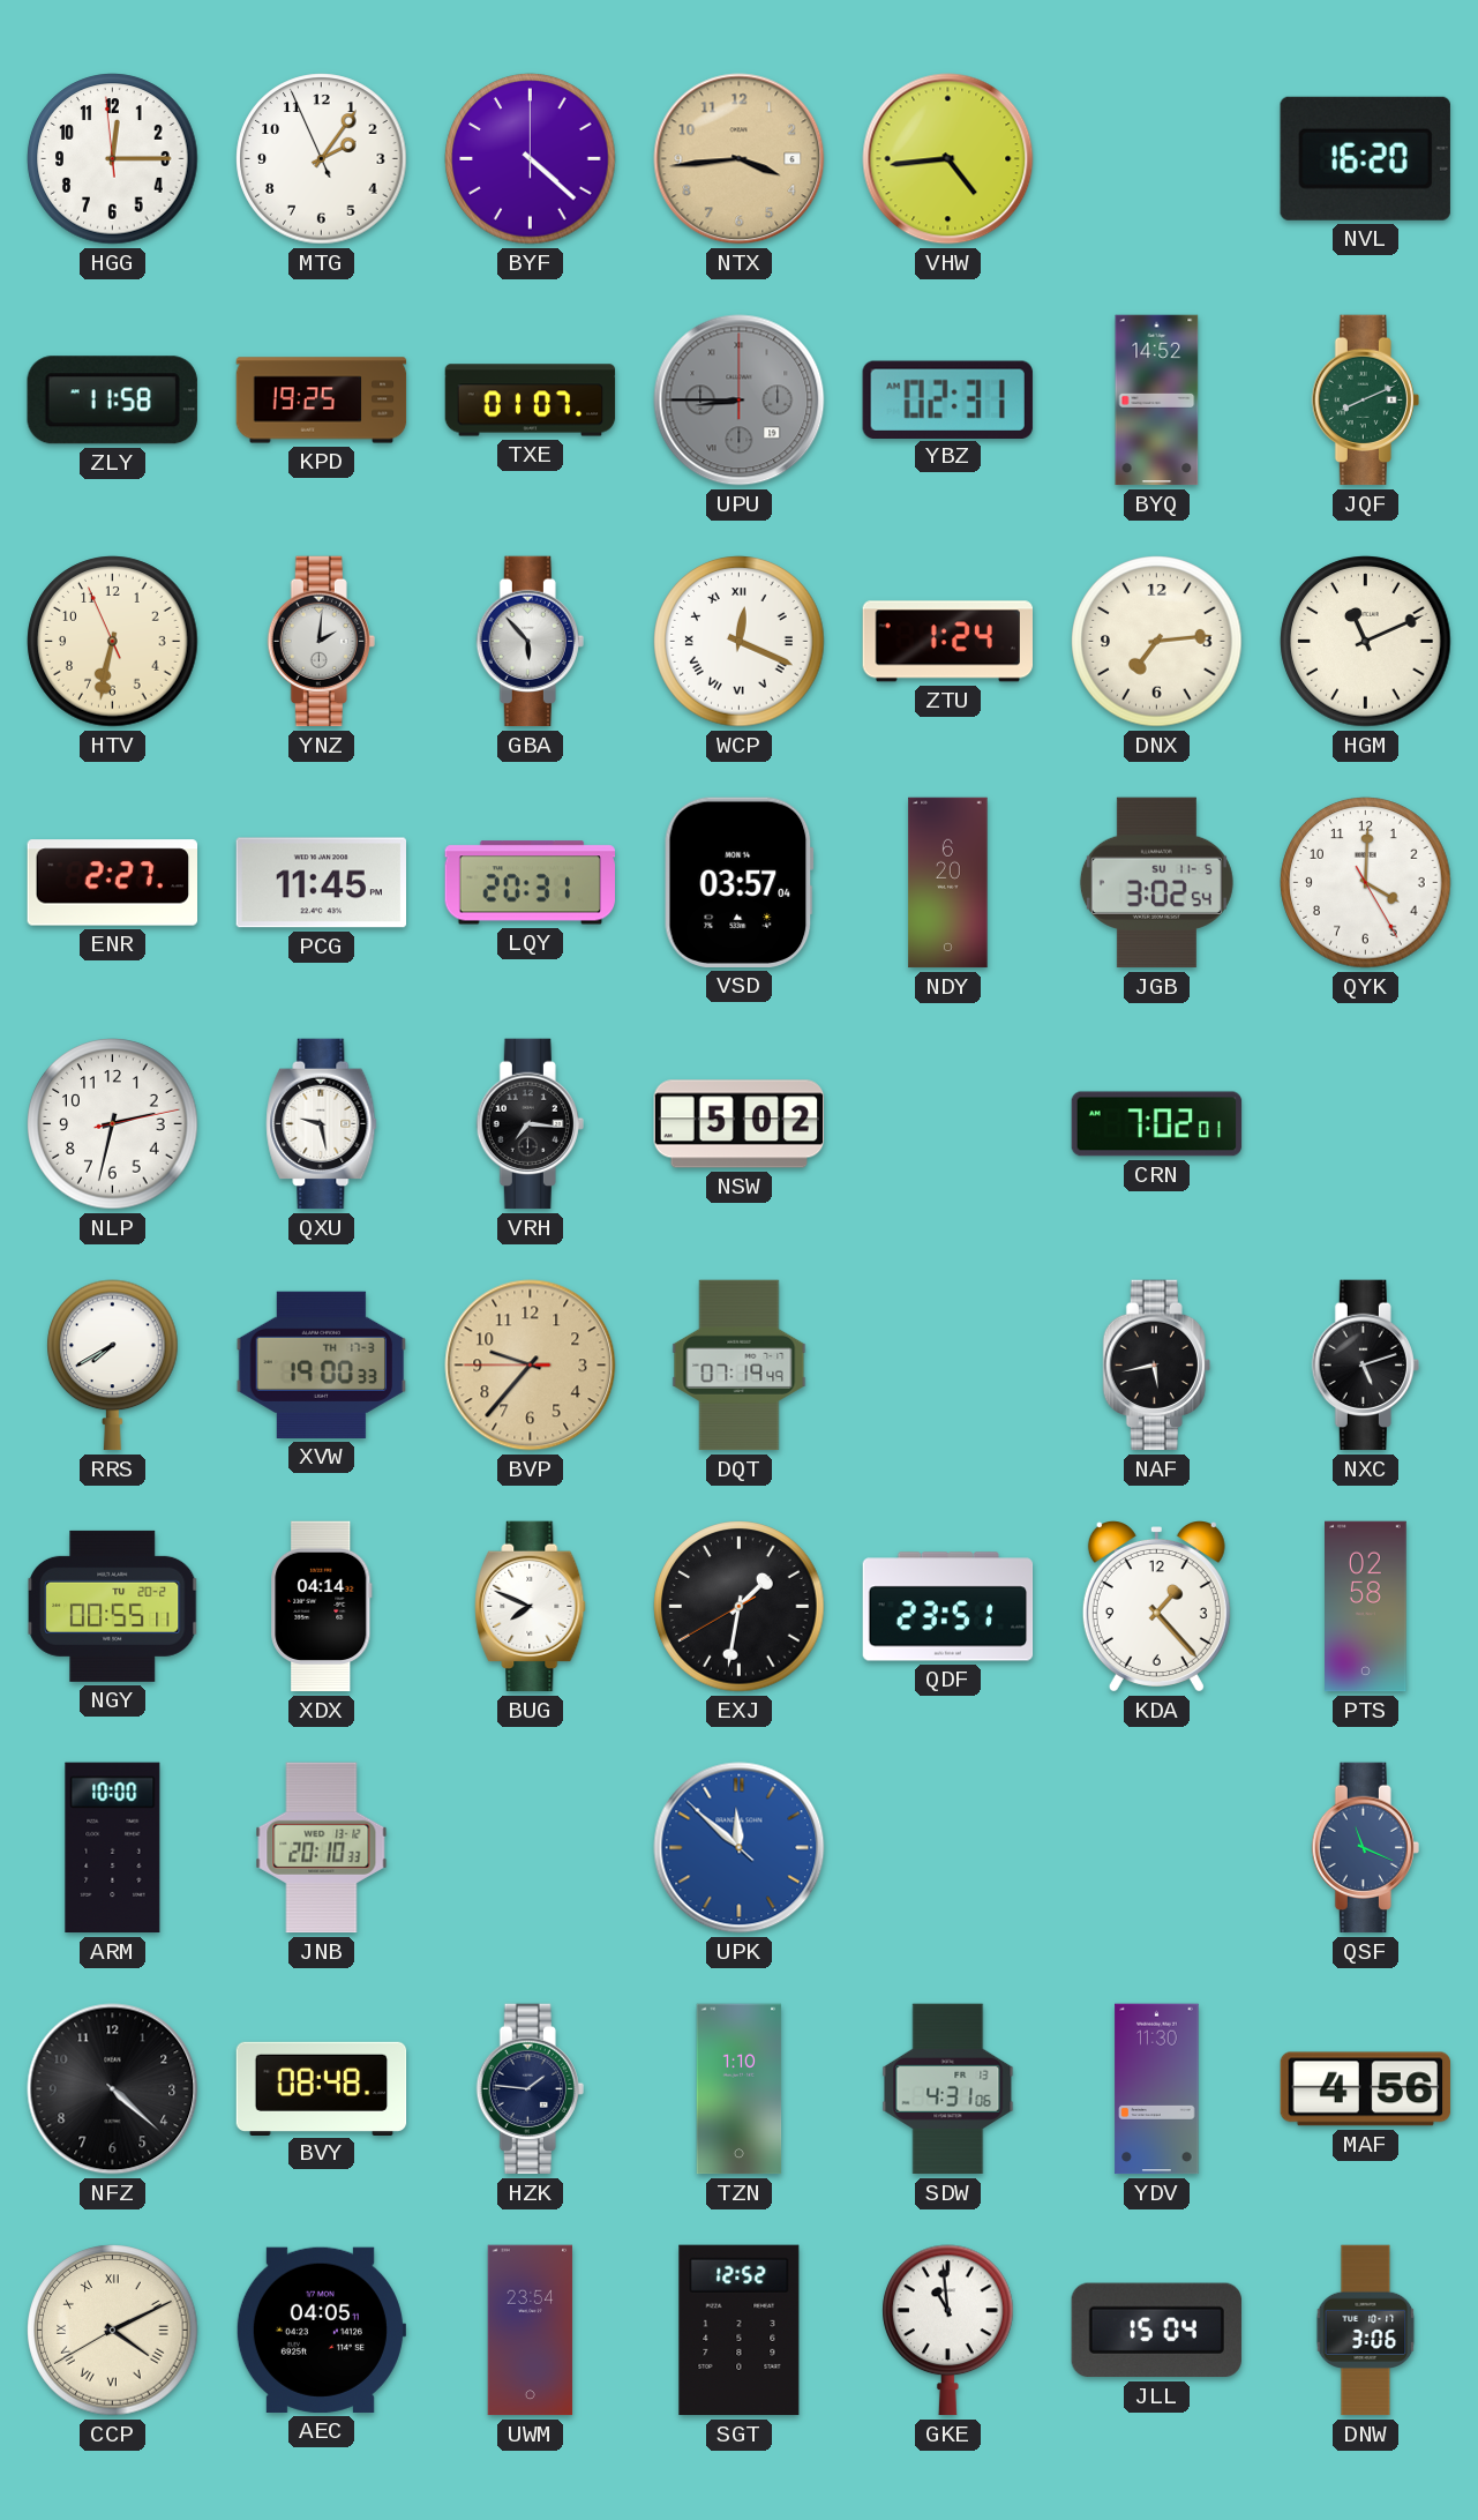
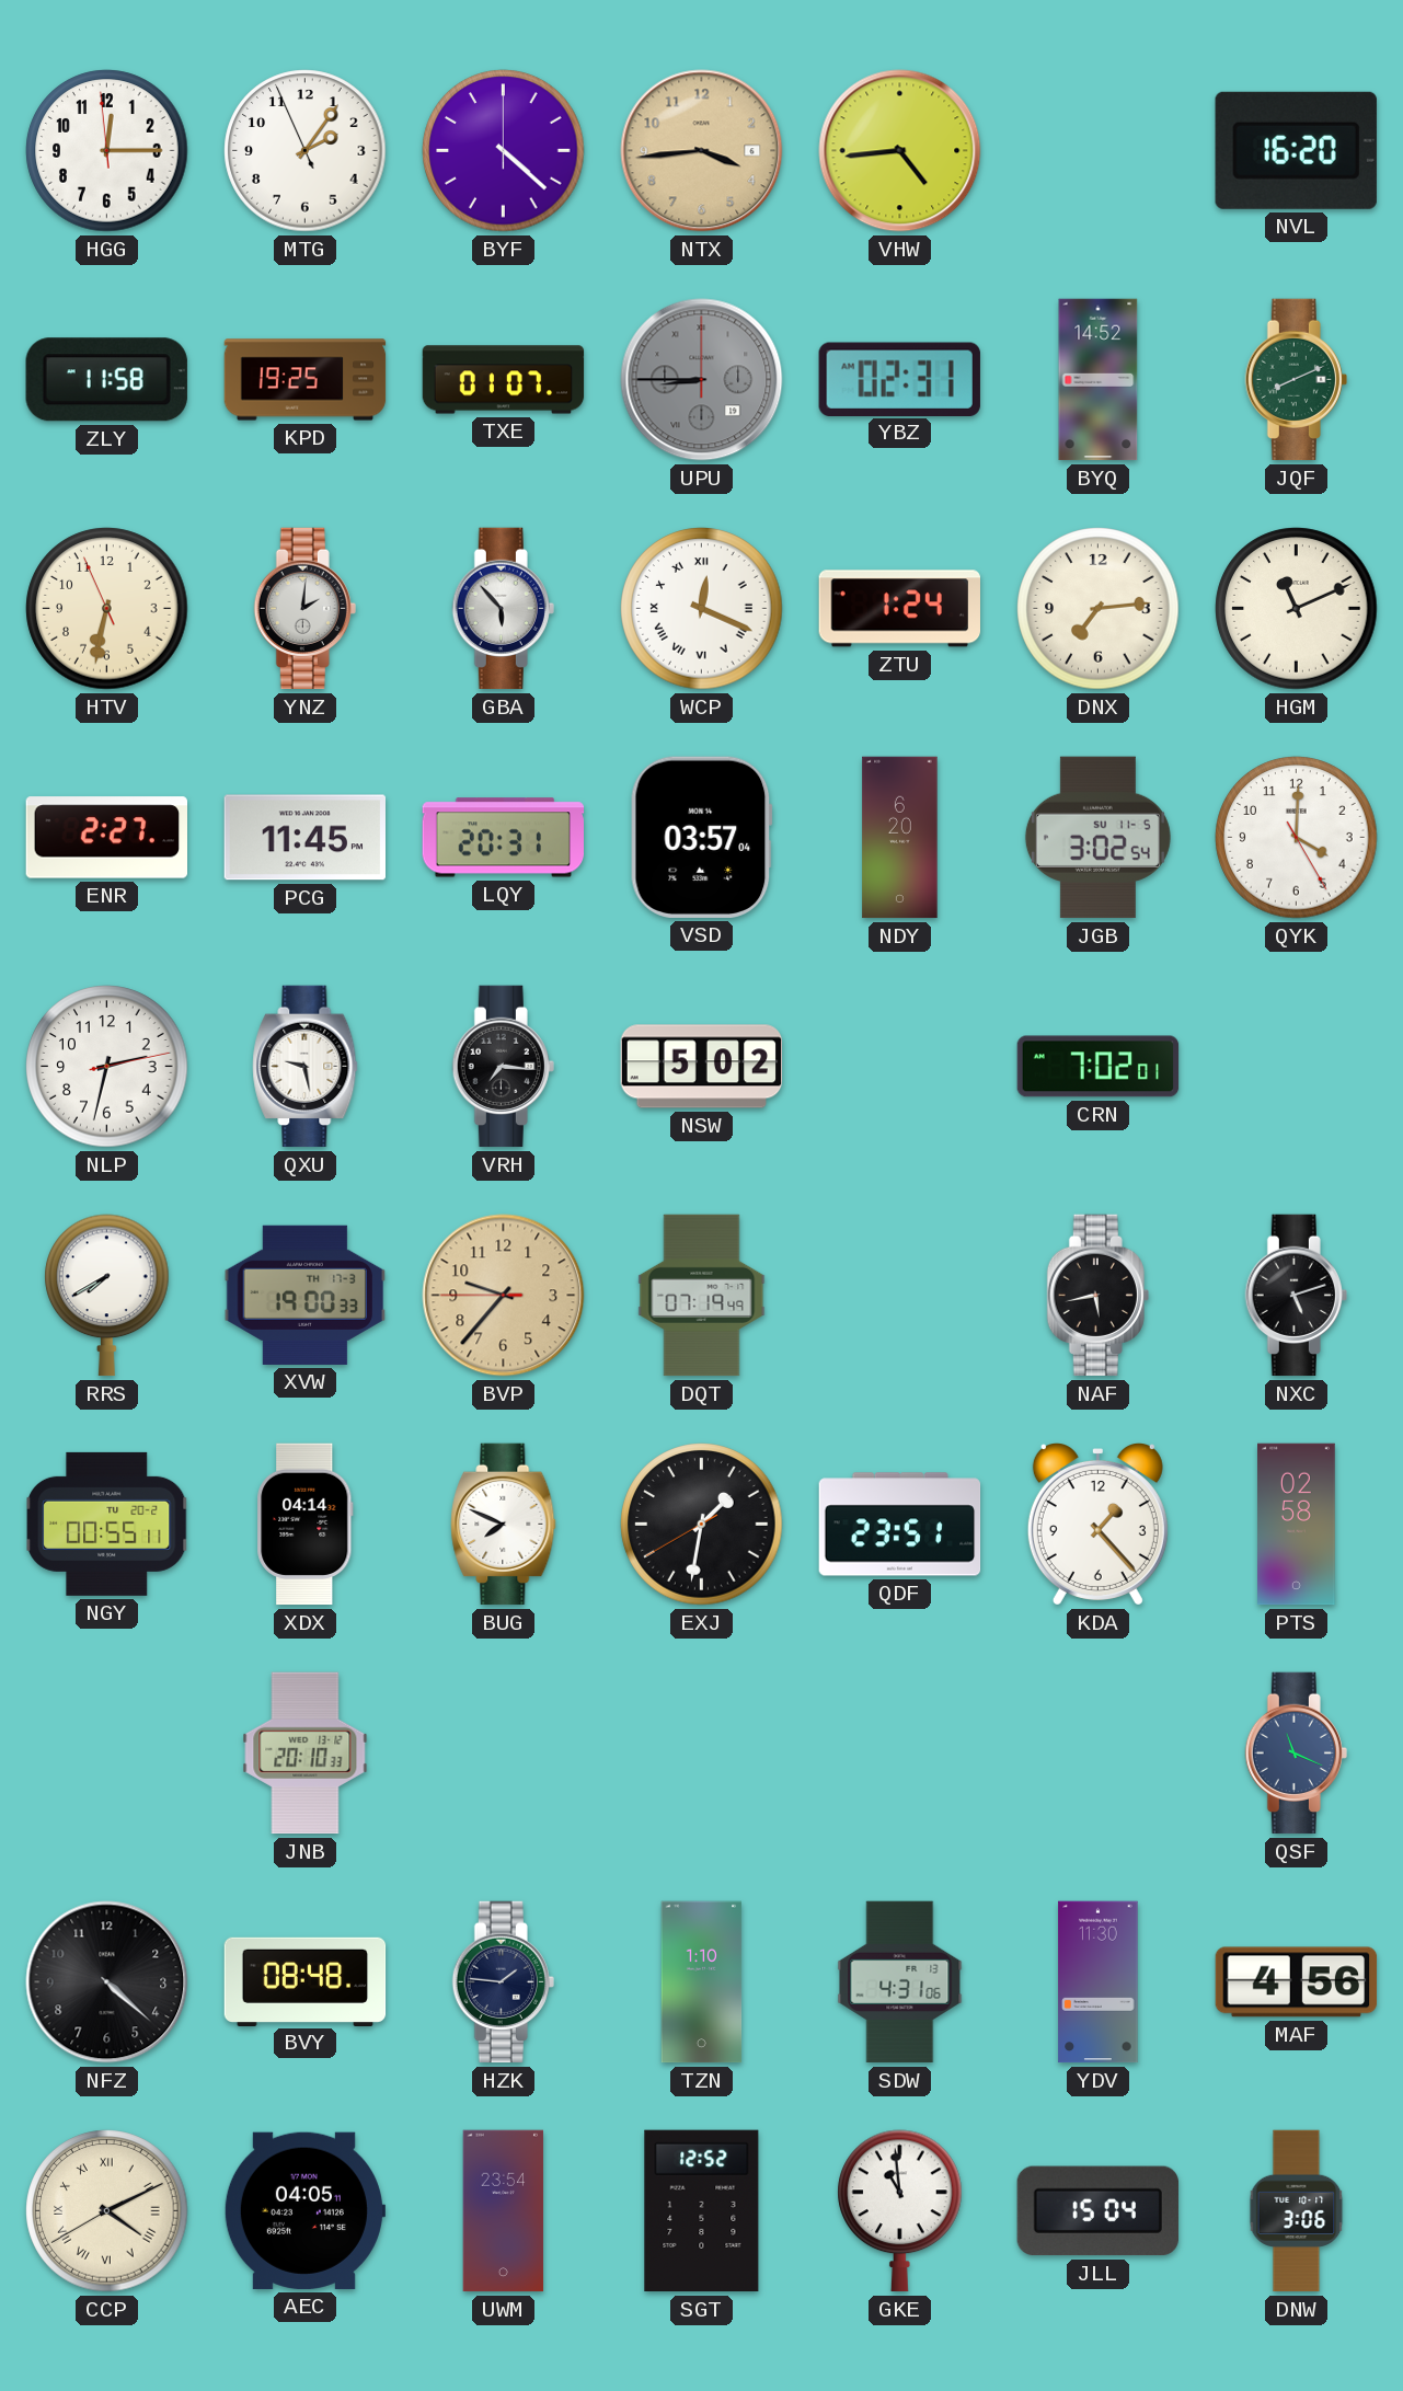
ARM: 10:00 -> none
UPK: 11:51 -> none
